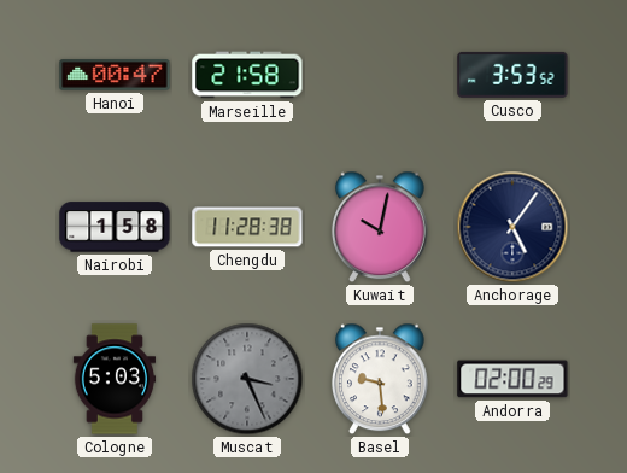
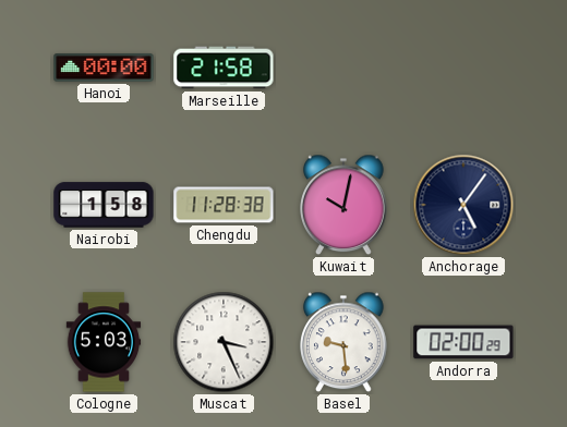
Hanoi: 00:47 -> 00:00
Cusco: 3:53 -> none
Muscat dial: grey -> white
